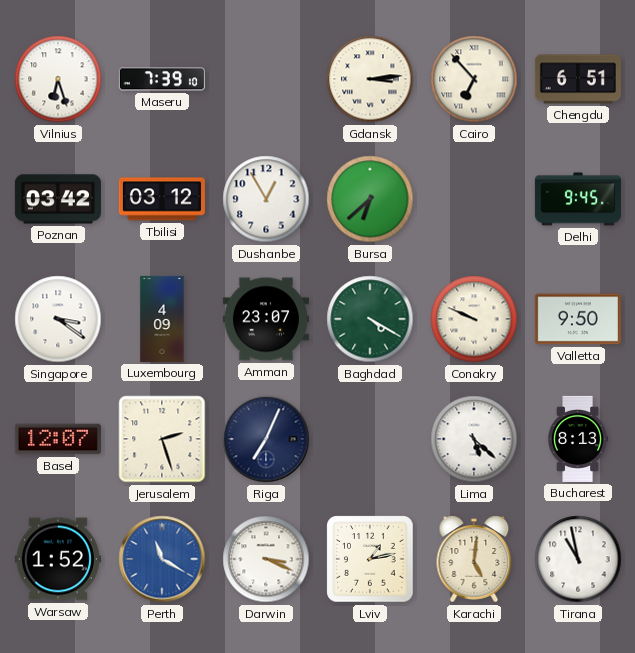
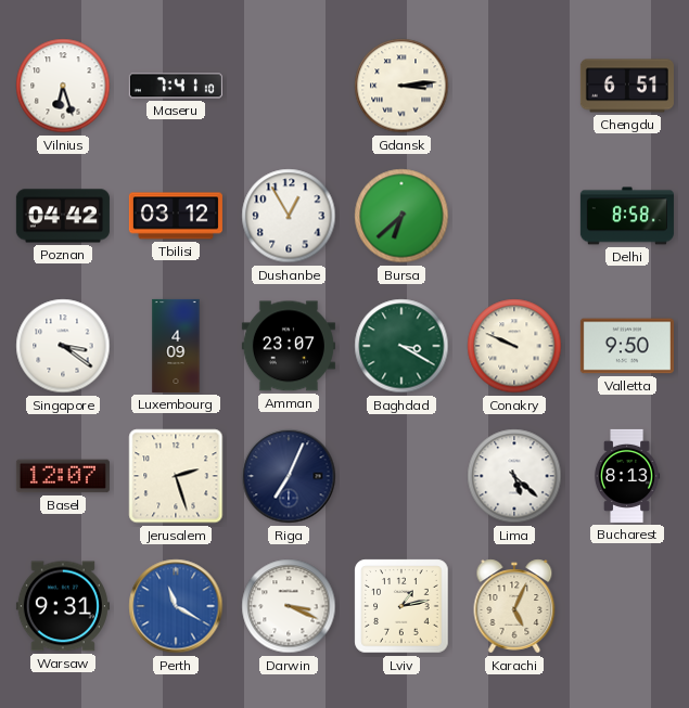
Maseru: 7:39 -> 7:41
Cairo: 6:53 -> none
Poznan: 03:42 -> 04:42
Delhi: 9:45 -> 8:58
Baghdad: 4:20 -> 3:20
Warsaw: 1:52 -> 9:31
Karachi: 5:01 -> 5:04
Tirana: 10:58 -> none
